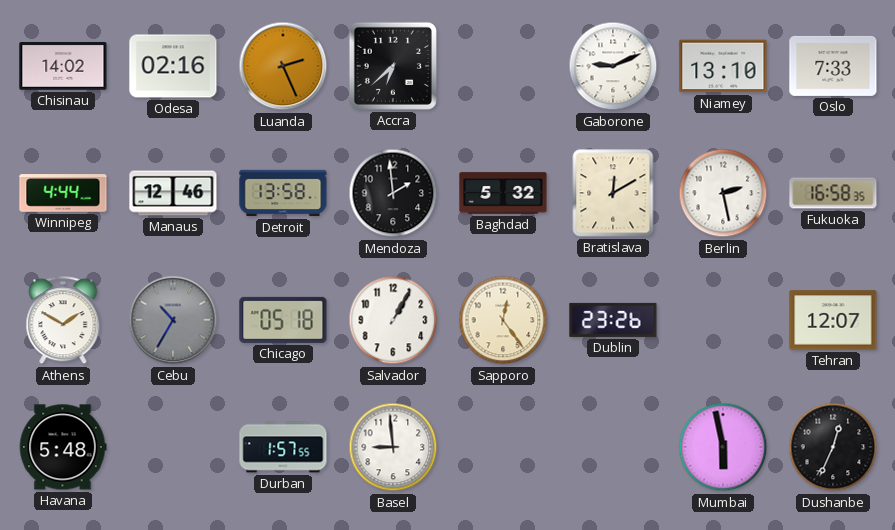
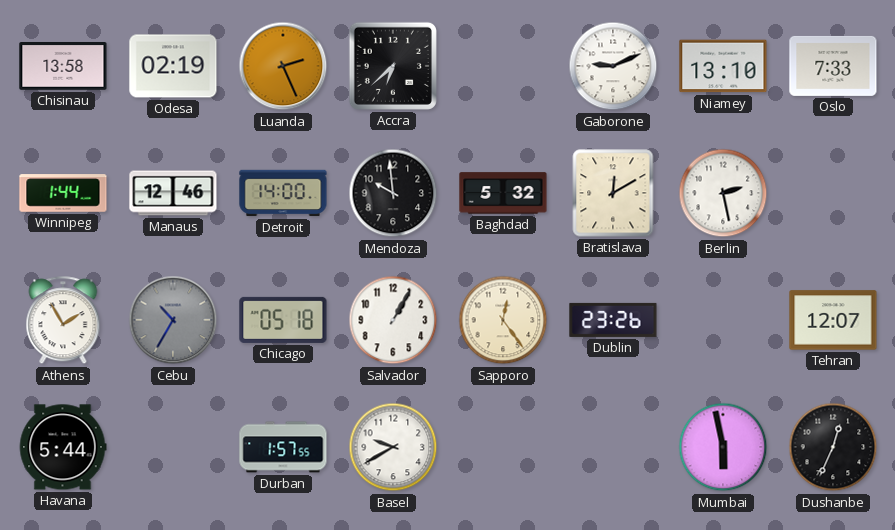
Chisinau: 14:02 -> 13:58
Odesa: 02:16 -> 02:19
Winnipeg: 4:44 -> 1:44
Detroit: 13:58 -> 14:00
Mendoza: 1:59 -> 9:59
Fukuoka: 16:58 -> none
Athens: 1:50 -> 1:55
Havana: 5:48 -> 5:44
Basel: 8:59 -> 9:40
